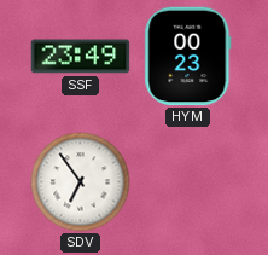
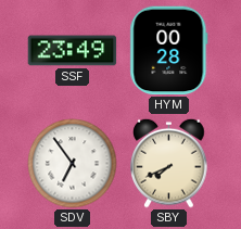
HYM: 00:23 -> 00:28
SBY: none -> 7:41
